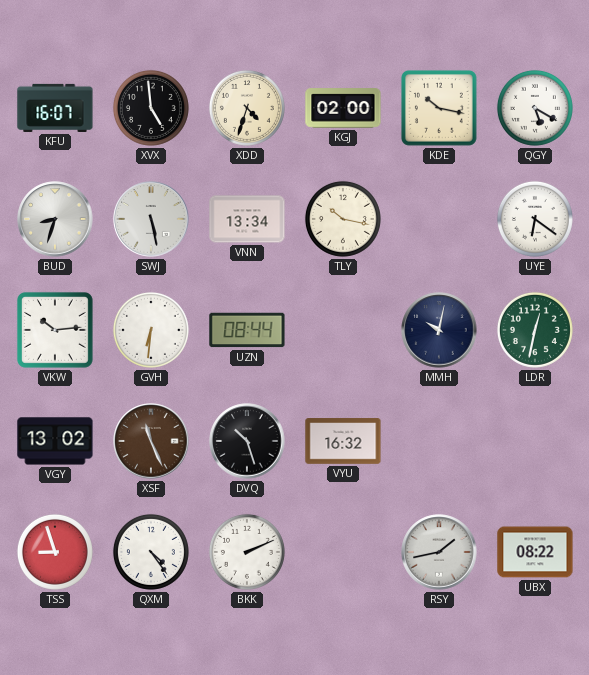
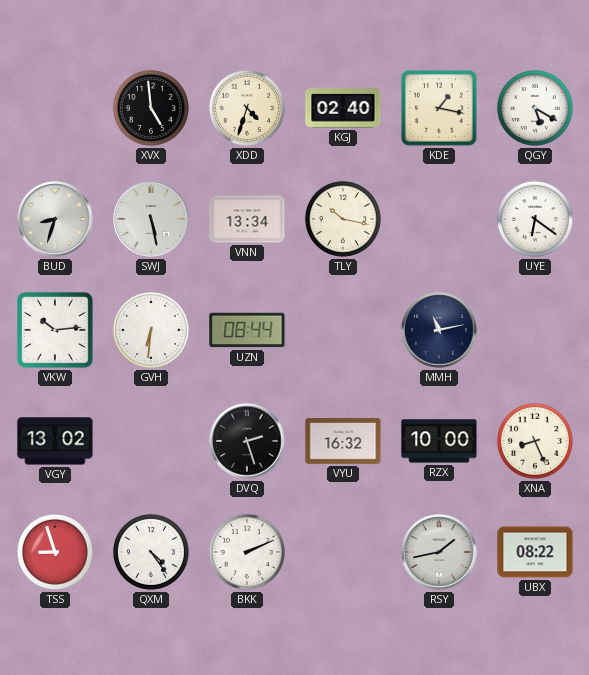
KFU: 16:07 -> none
KGJ: 02:00 -> 02:40
KDE: 10:17 -> 1:17
MMH: 10:02 -> 11:13
LDR: 12:32 -> none
XSF: 11:26 -> none
DVQ: 10:27 -> 2:27
RZX: none -> 10:00
XNA: none -> 8:26
